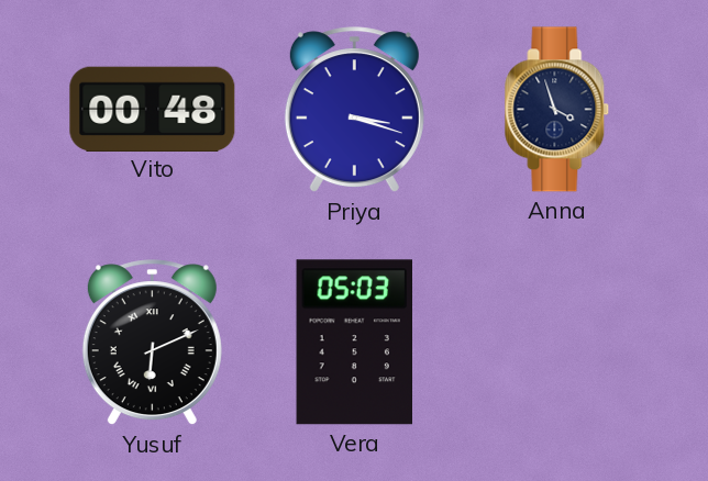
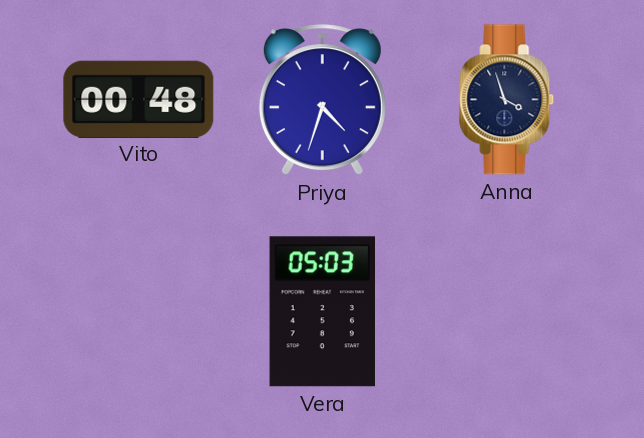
Priya: 3:18 -> 4:33
Yusuf: 6:11 -> none
